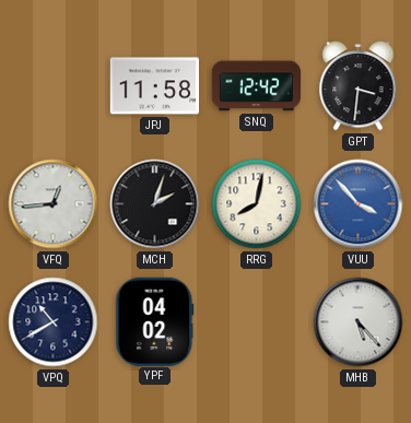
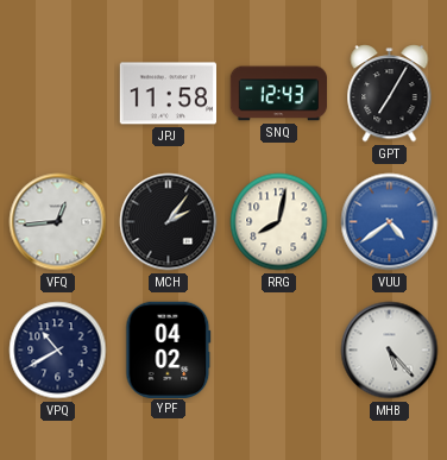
SNQ: 12:42 -> 12:43
GPT: 3:31 -> 7:05
MCH: 2:03 -> 2:06
VUU: 3:53 -> 4:39
